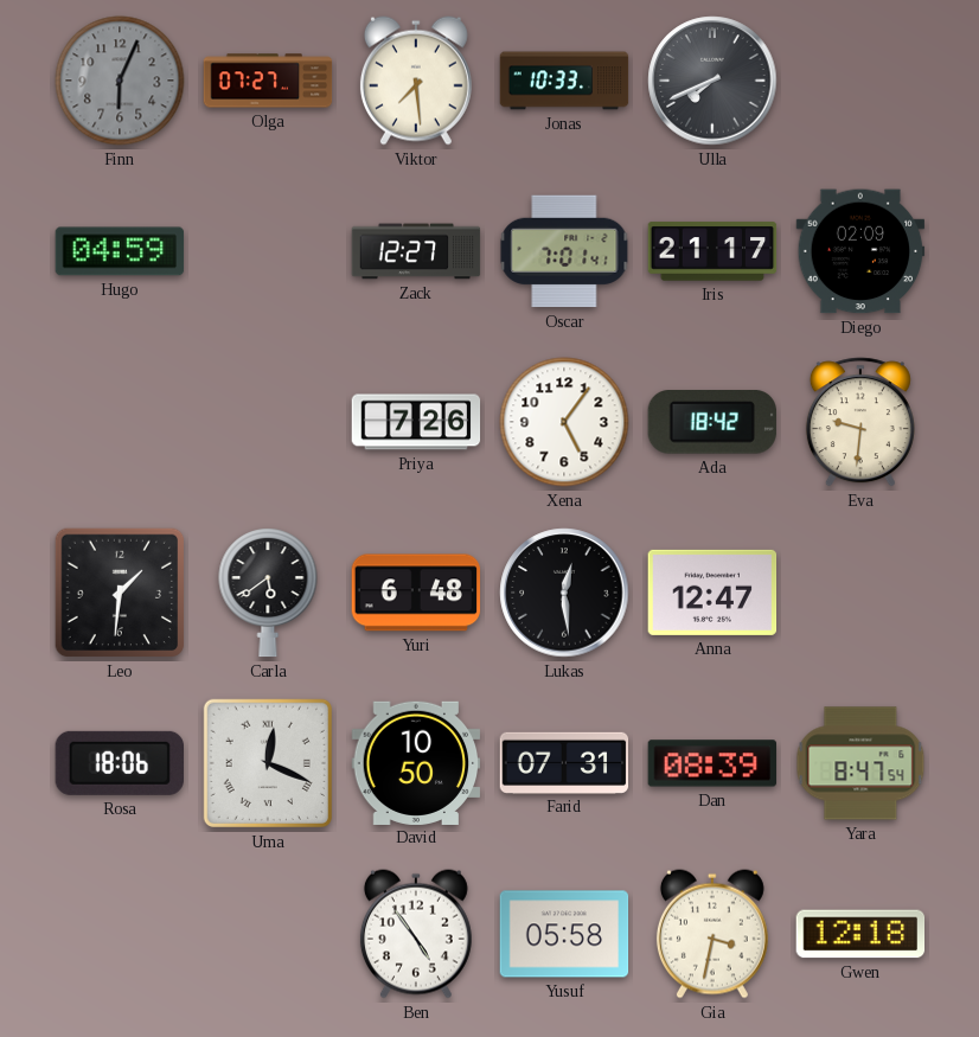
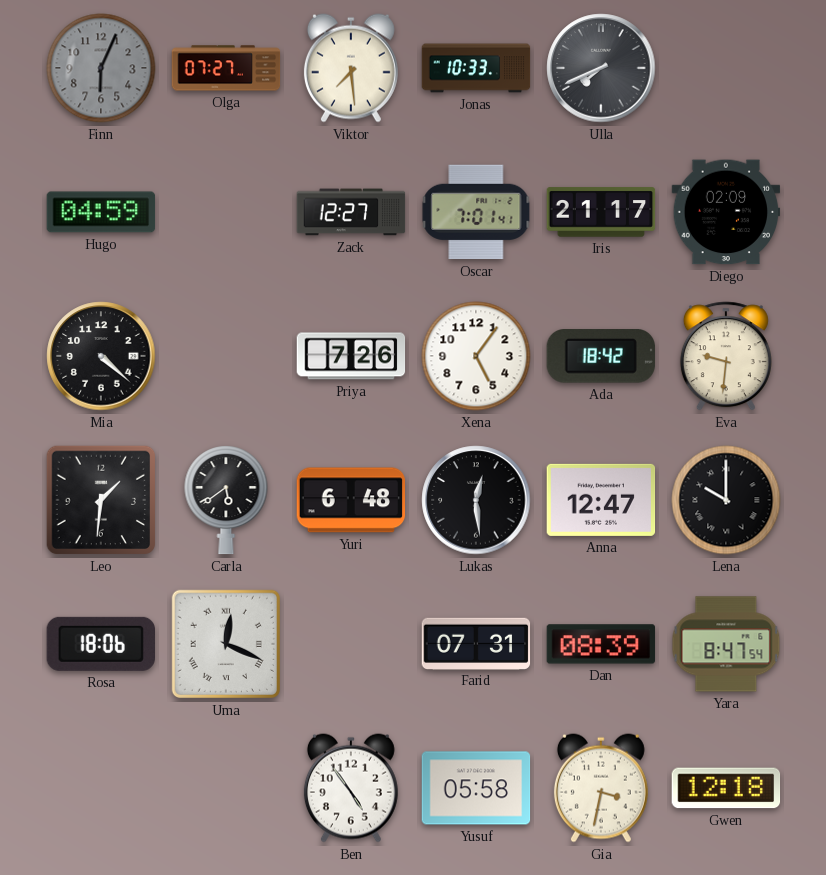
Mia: none -> 4:22
Lena: none -> 10:00
David: 10:50 -> none
